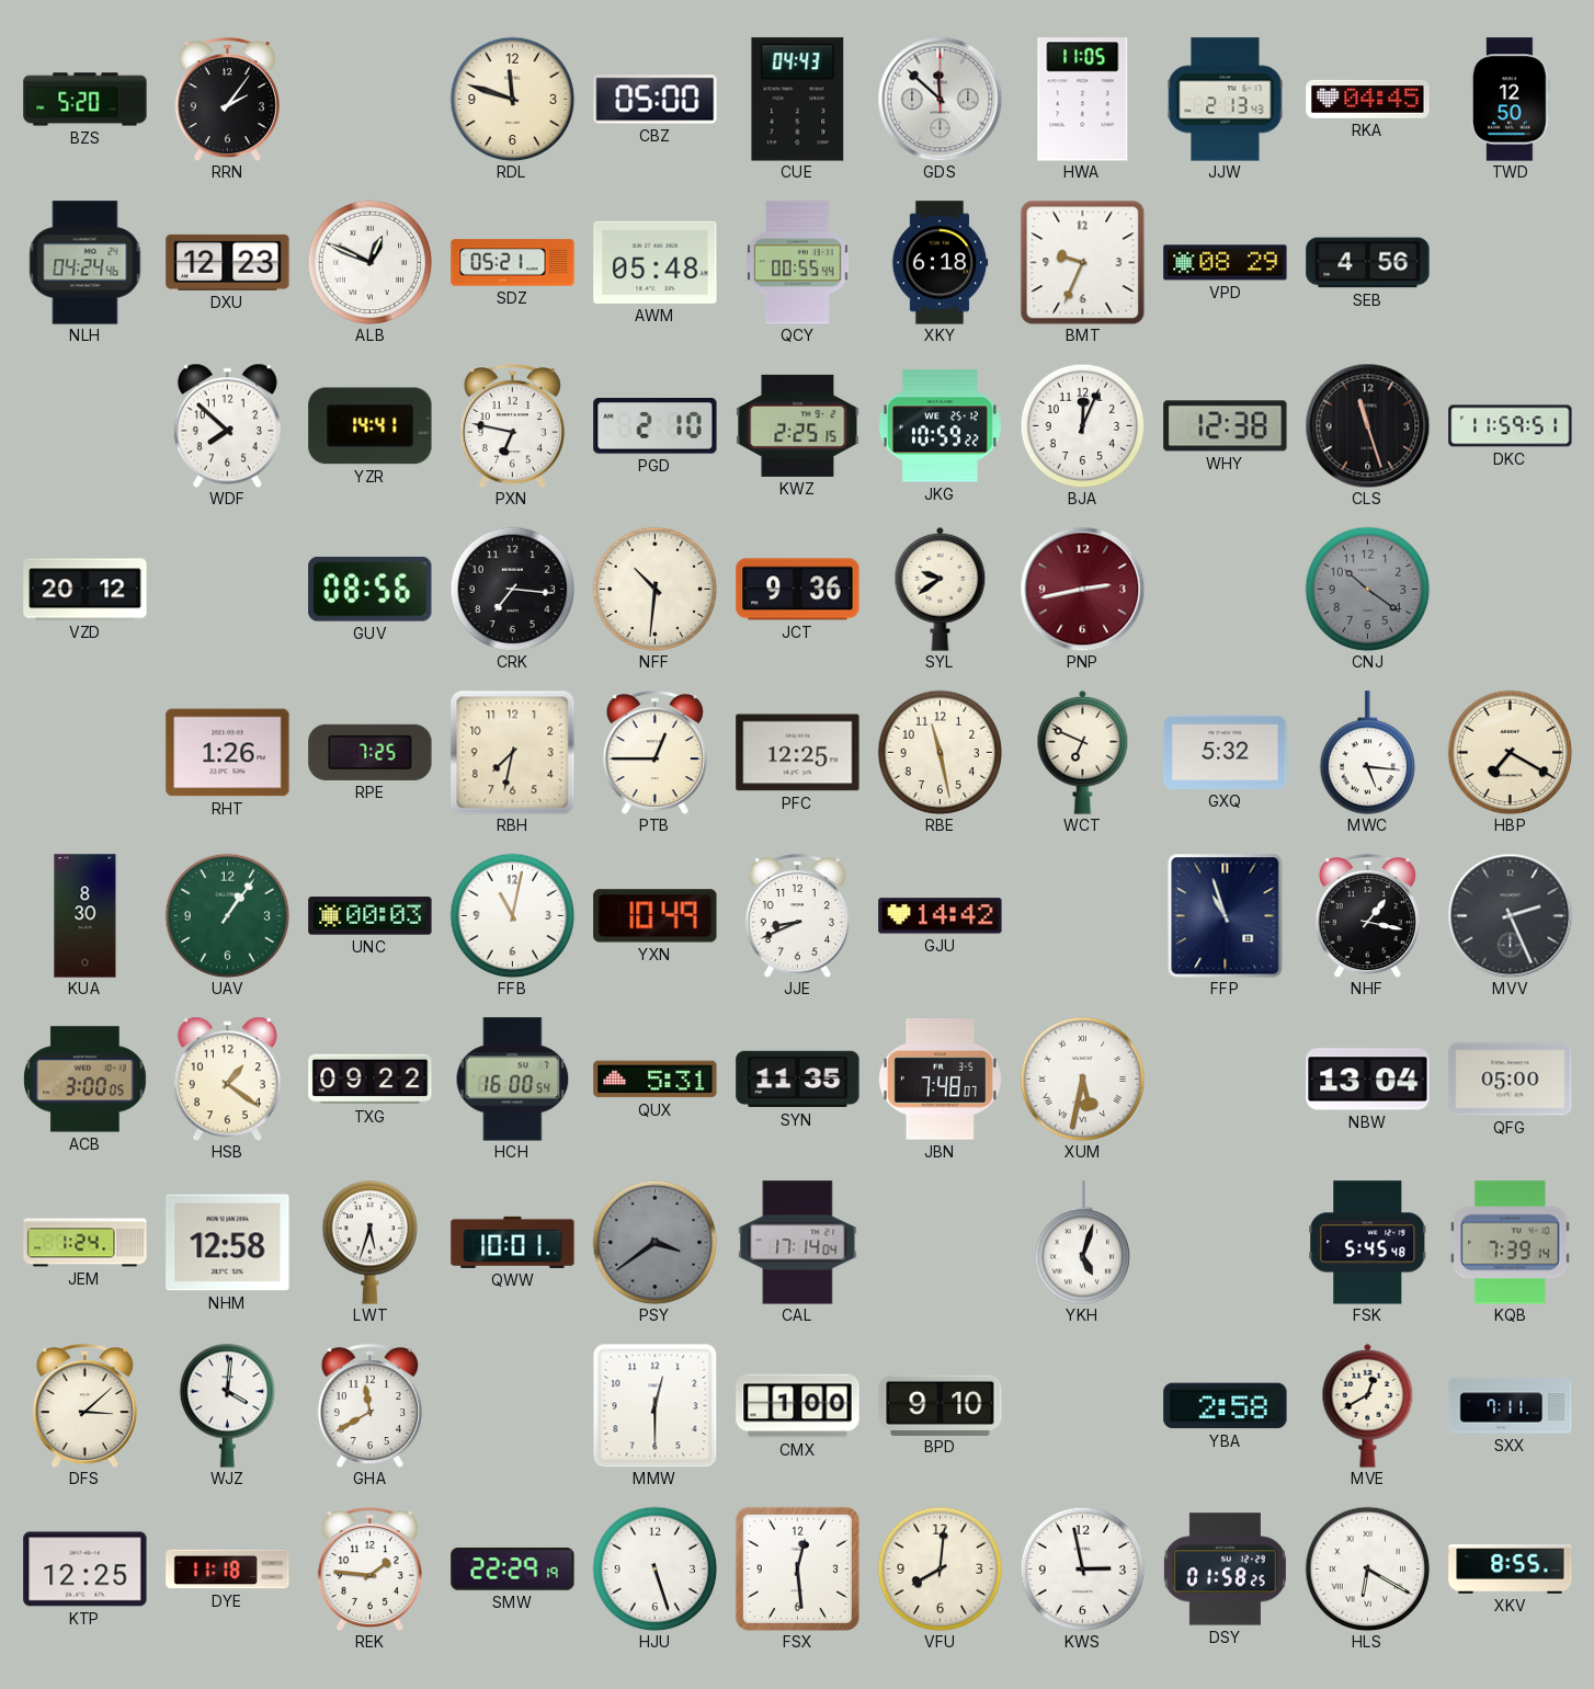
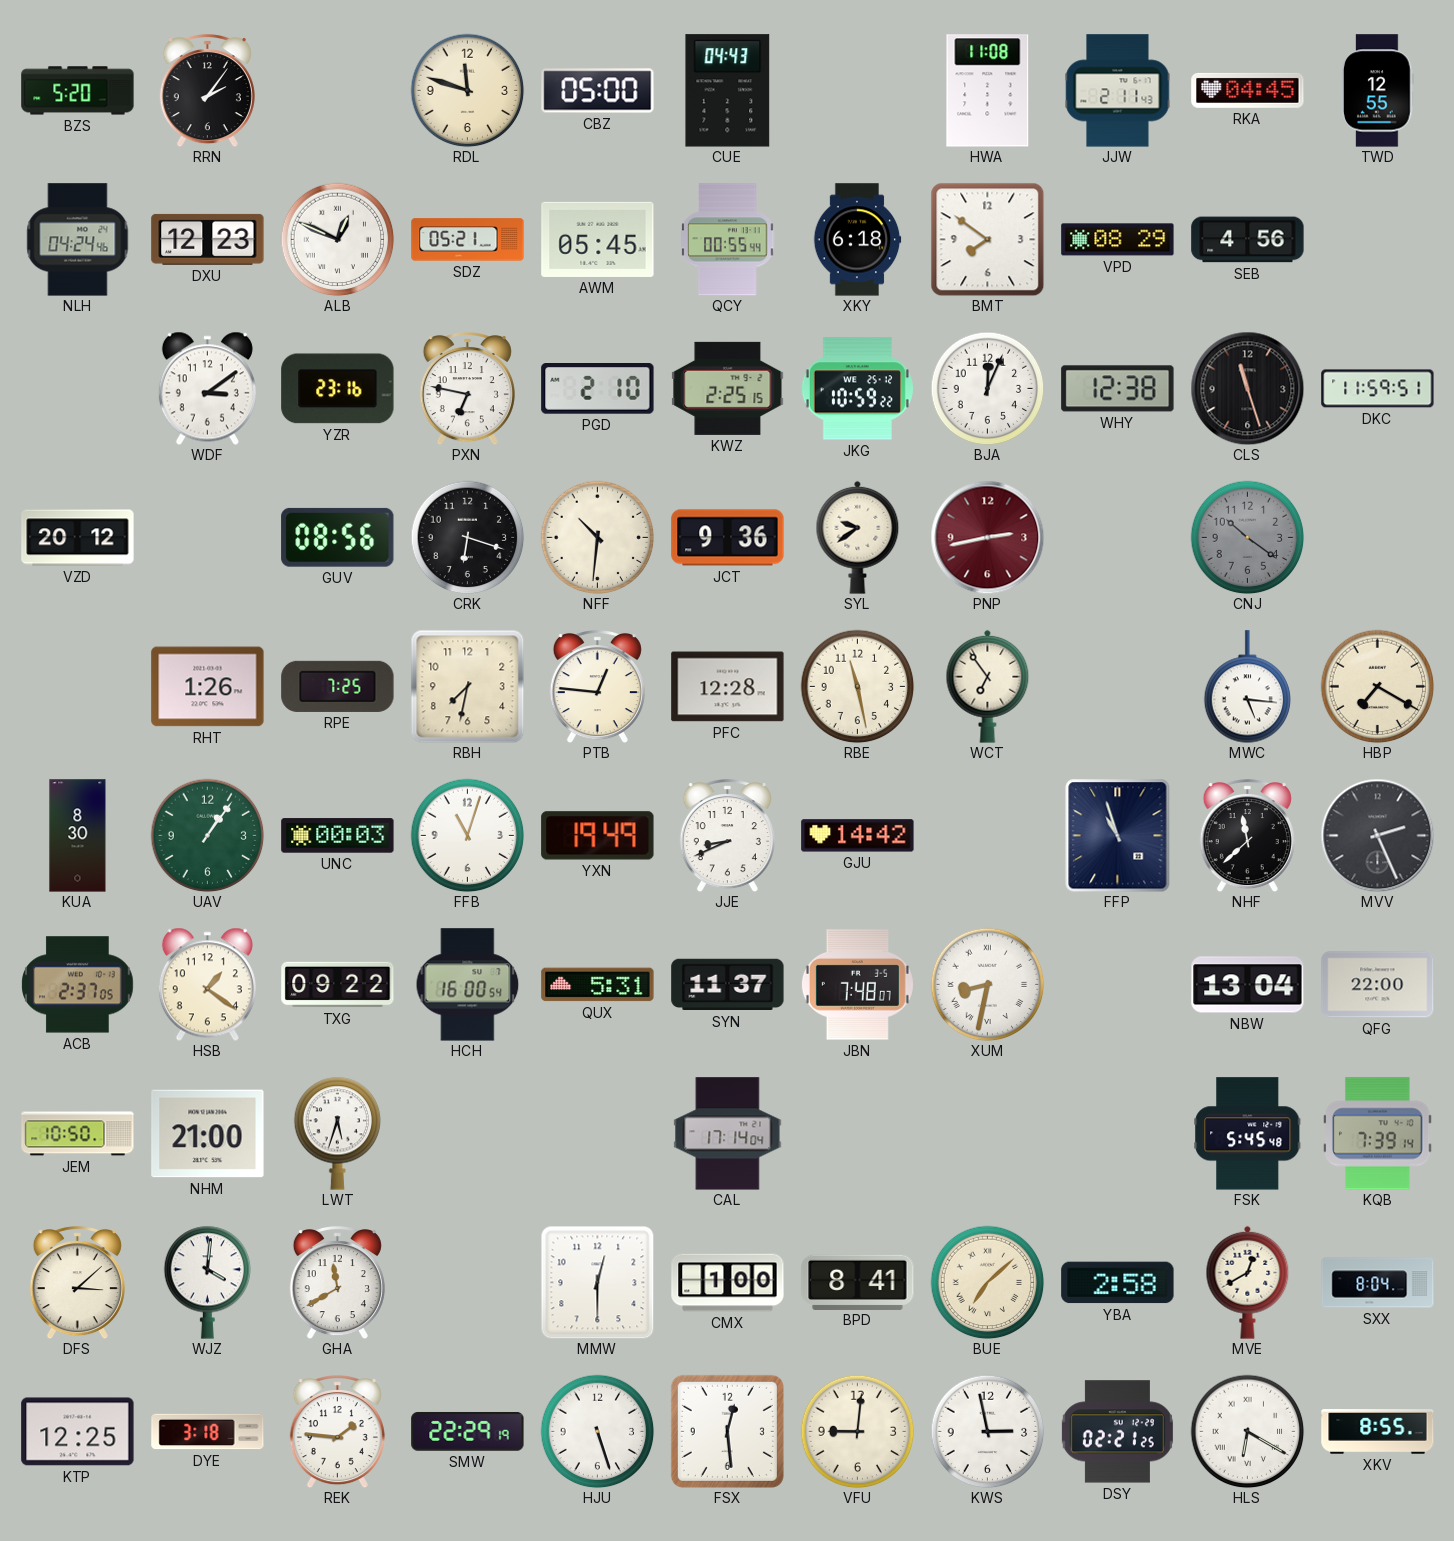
GDS: 11:52 -> none
HWA: 11:05 -> 11:08
JJW: 2:13 -> 2:11
TWD: 12:50 -> 12:55
AWM: 05:48 -> 05:45
BMT: 9:34 -> 7:51
WDF: 7:52 -> 3:09
YZR: 14:41 -> 23:16
CRK: 7:16 -> 6:18
PTB: 12:45 -> 12:46
PFC: 12:25 -> 12:28
WCT: 6:49 -> 6:54
GXQ: 5:32 -> none
FFB: 11:02 -> 11:03
YXN: 10:49 -> 19:49
NHF: 1:17 -> 11:38
ACB: 3:00 -> 2:37
SYN: 11:35 -> 11:37
XUM: 5:32 -> 8:32
QFG: 05:00 -> 22:00
JEM: 1:24 -> 10:50
NHM: 12:58 -> 21:00
QWW: 10:01 -> none
PSY: 3:39 -> none
YKH: 5:03 -> none
BPD: 9:10 -> 8:41
BUE: none -> 7:08
SXX: 7:11 -> 8:04
DYE: 11:18 -> 3:18
VFU: 8:01 -> 9:01
DSY: 01:58 -> 02:21
